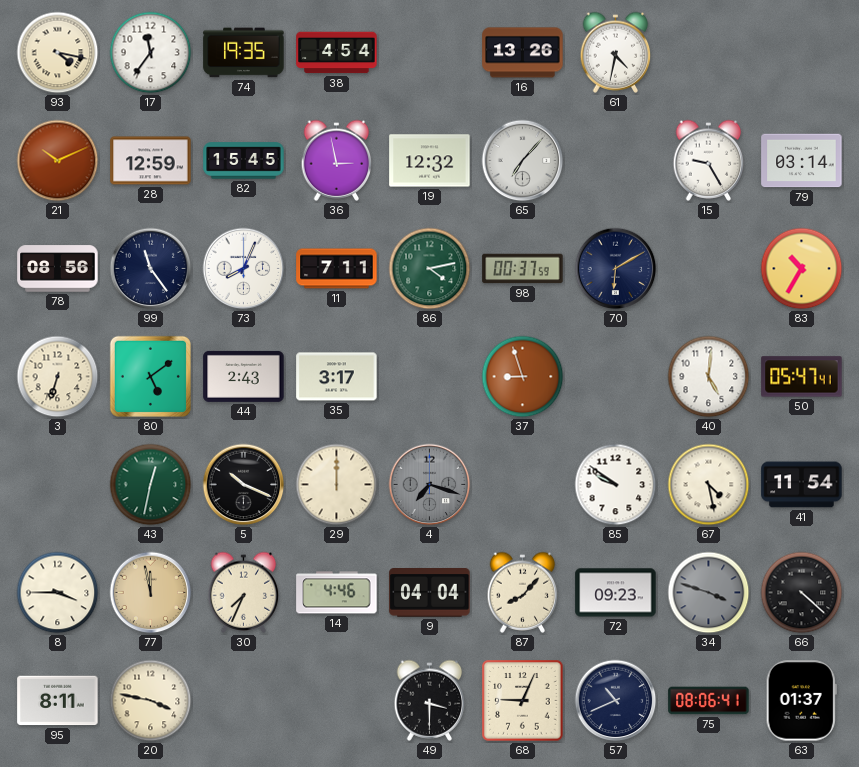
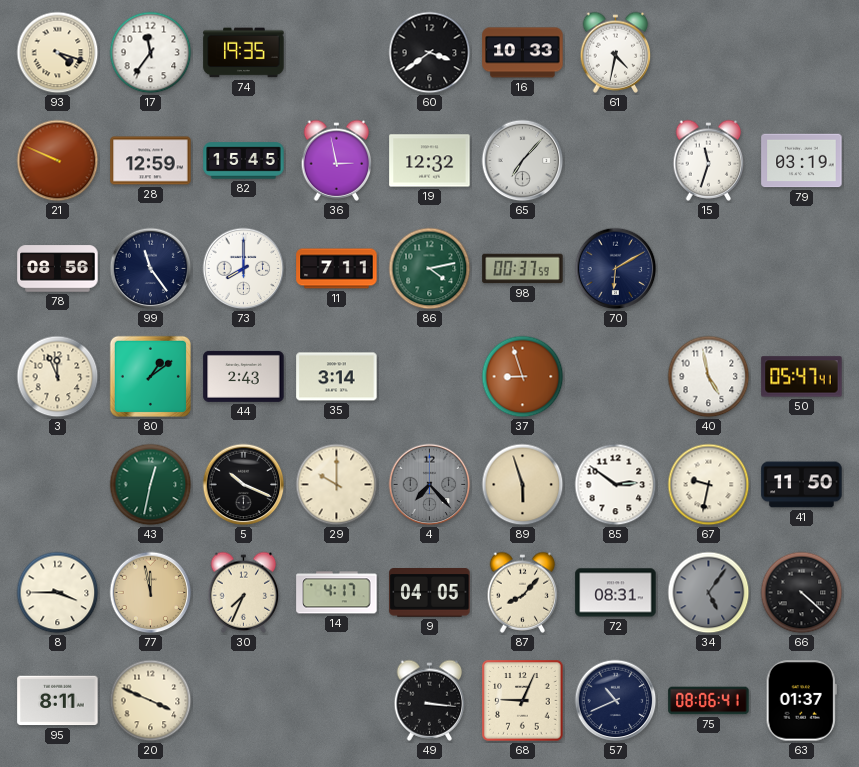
93: 4:17 -> 4:18
38: 4:54 -> none
60: none -> 3:39
16: 13:26 -> 10:33
21: 10:11 -> 9:49
15: 9:25 -> 11:33
79: 03:14 -> 03:19
73: 8:04 -> 8:00
83: 10:35 -> none
3: 6:33 -> 11:56
80: 5:09 -> 1:09
35: 3:17 -> 3:14
40: 5:01 -> 4:58
29: 12:00 -> 10:00
4: 7:18 -> 7:23
89: none -> 5:57
85: 9:51 -> 2:51
67: 4:28 -> 9:32
41: 11:54 -> 11:50
14: 4:46 -> 4:17
9: 04:04 -> 04:05
72: 09:23 -> 08:31
34: 3:48 -> 5:06
20: 3:47 -> 3:49
49: 3:30 -> 3:16
